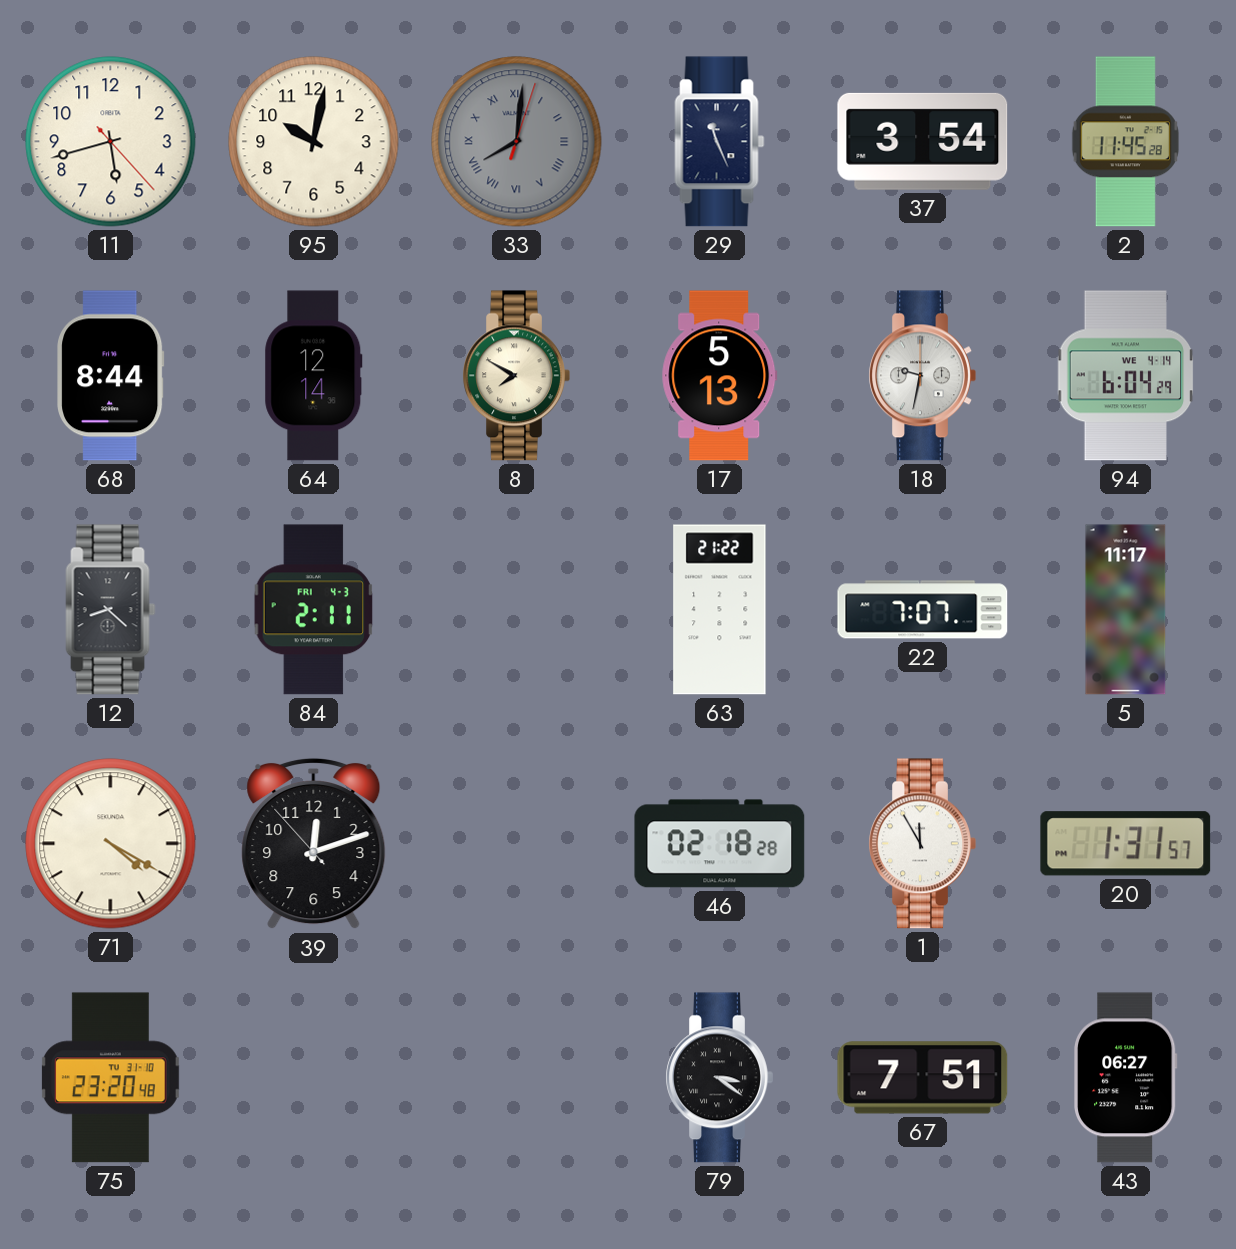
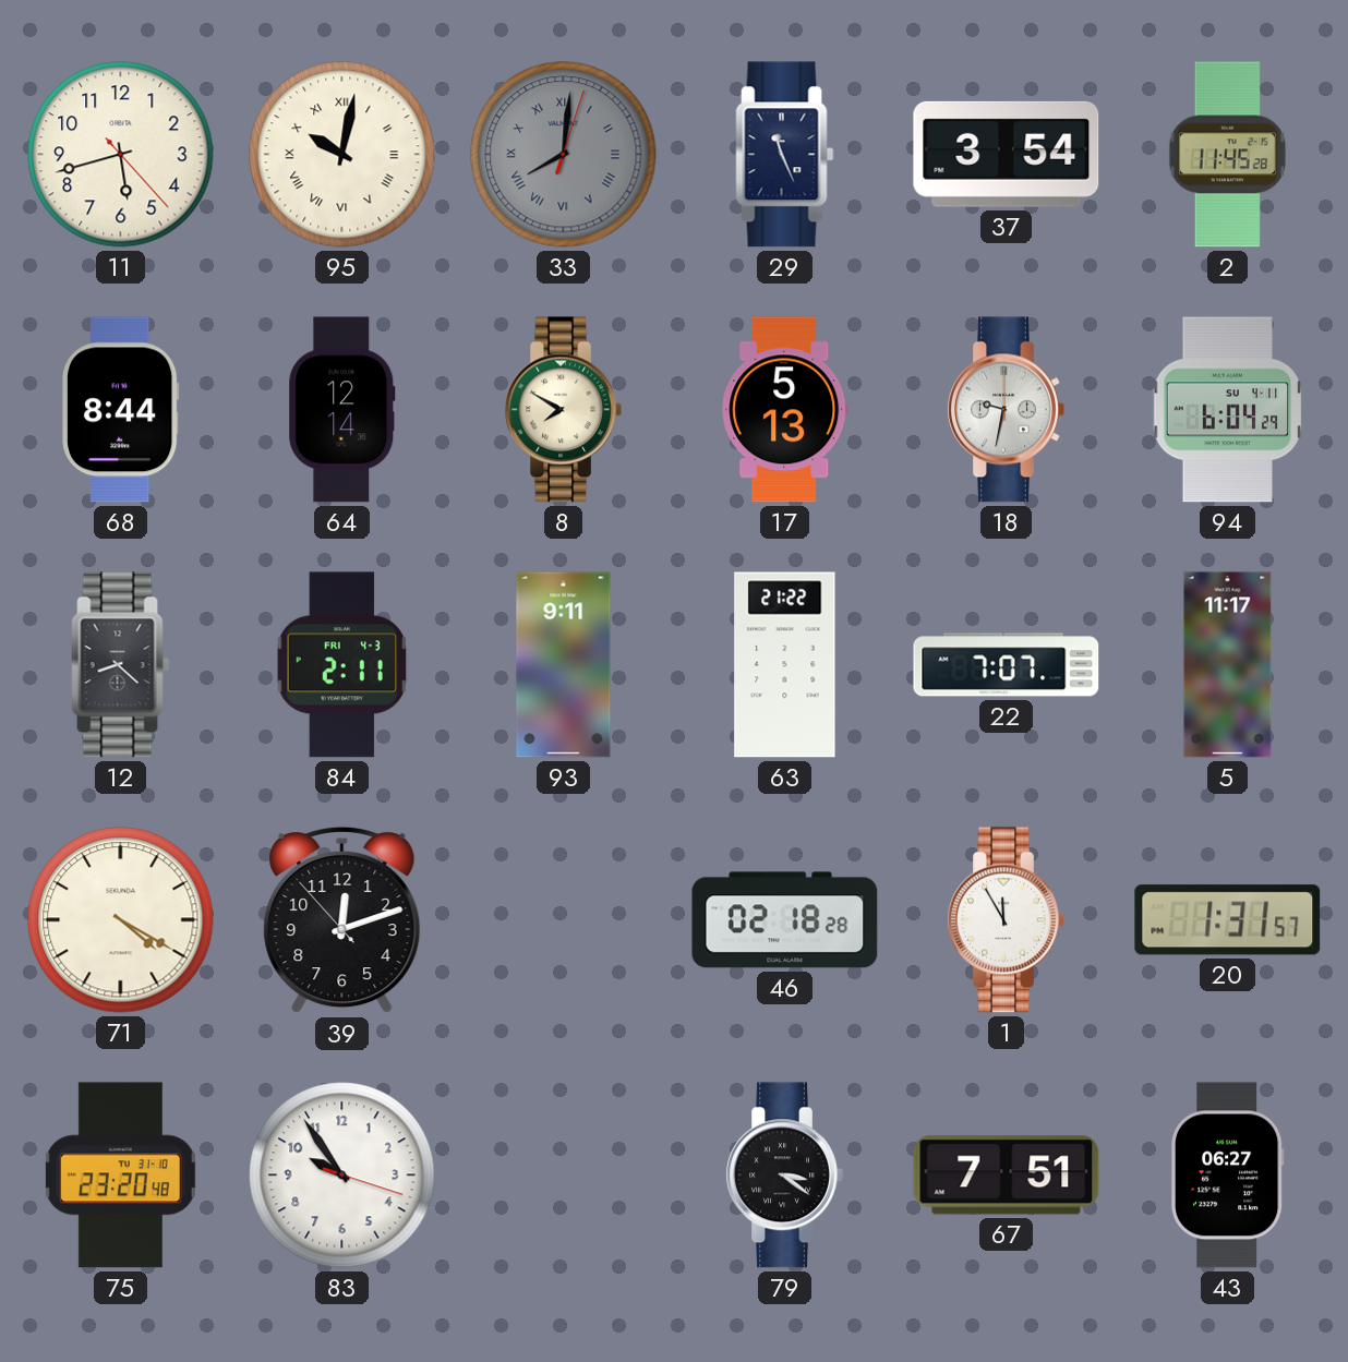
95 numerals: Arabic -> Roman
94 date: WE 4-14 -> SU 4-11
93: none -> 9:11
83: none -> 9:54
